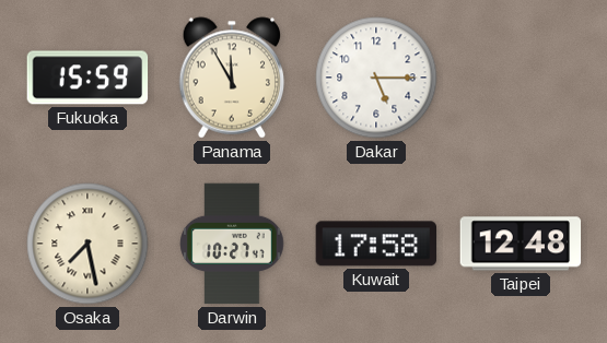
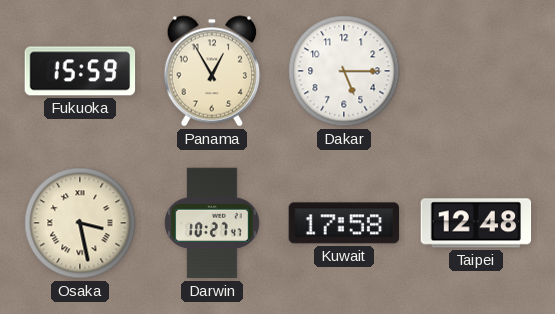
Panama: 11:55 -> 12:55
Osaka: 7:28 -> 3:28
